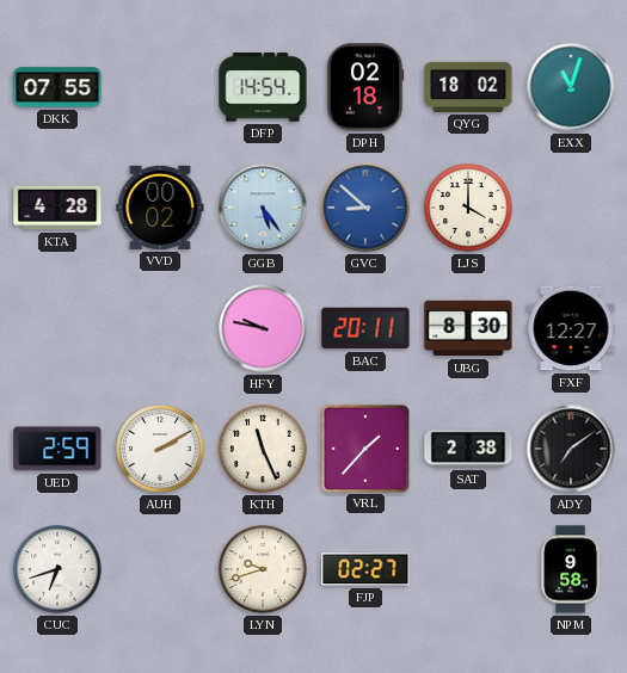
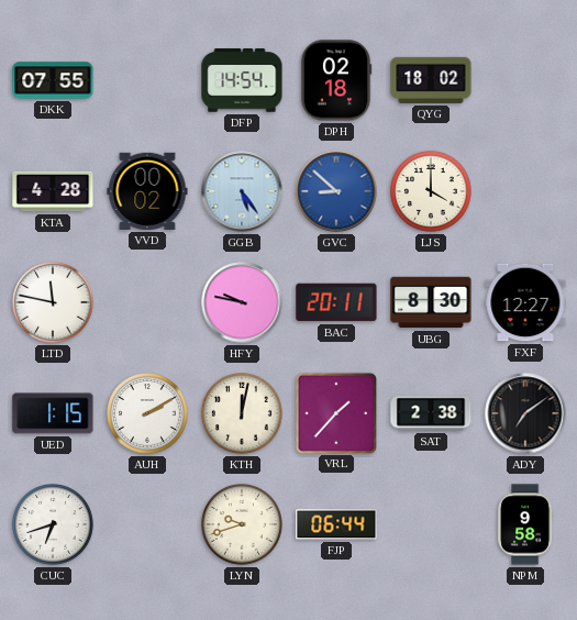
EXX: 11:03 -> none
LTD: none -> 11:47
UED: 2:59 -> 1:15
KTH: 11:26 -> 12:02
FJP: 02:27 -> 06:44
